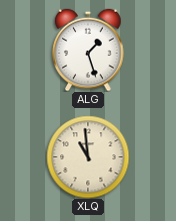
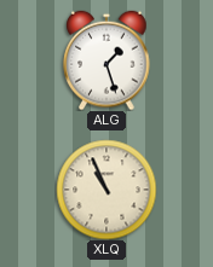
XLQ: 10:59 -> 10:56
